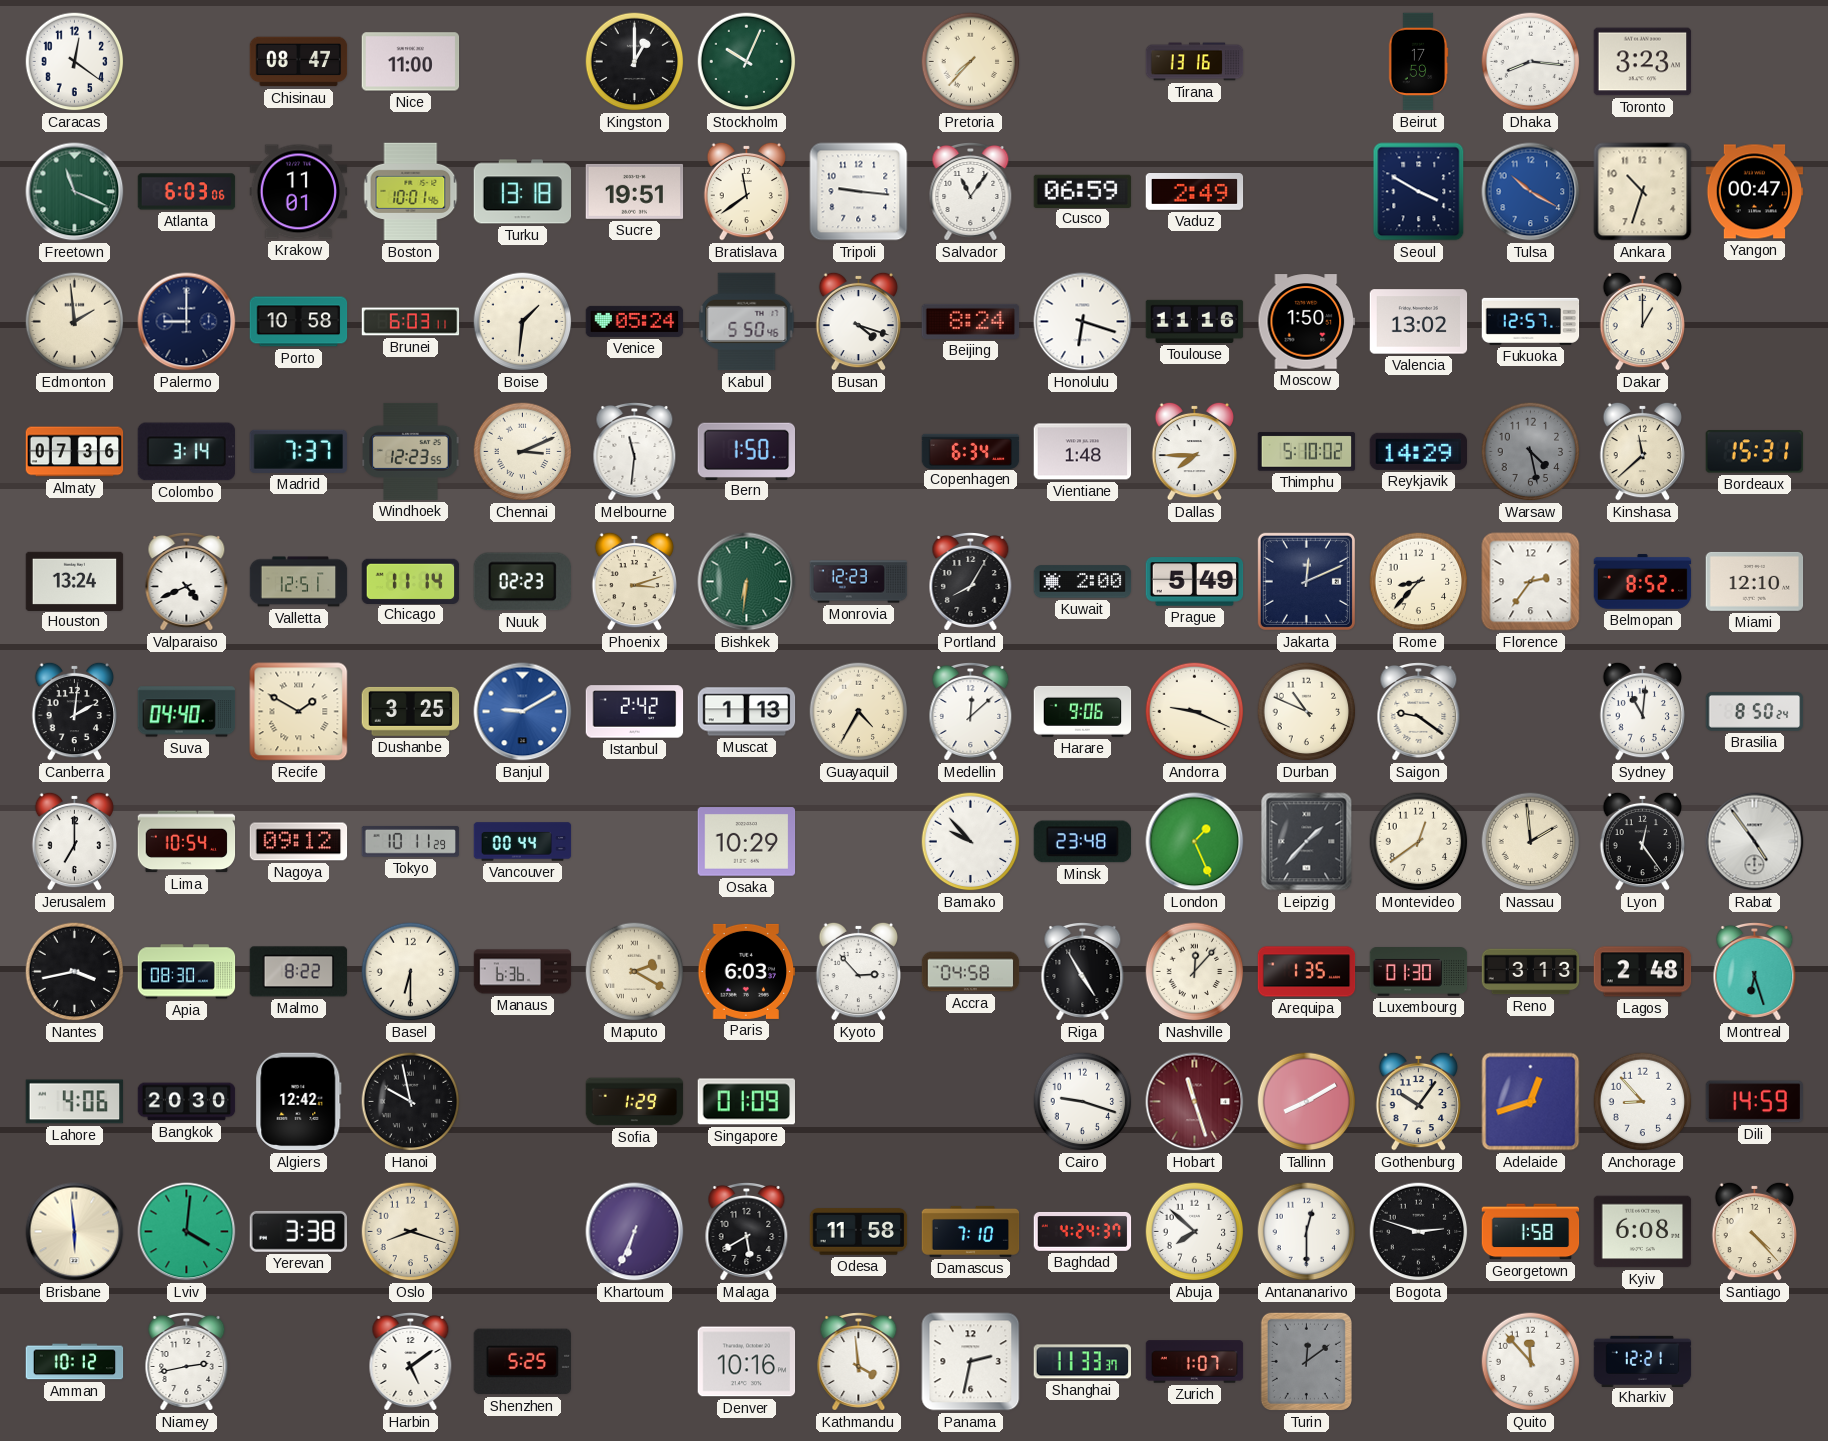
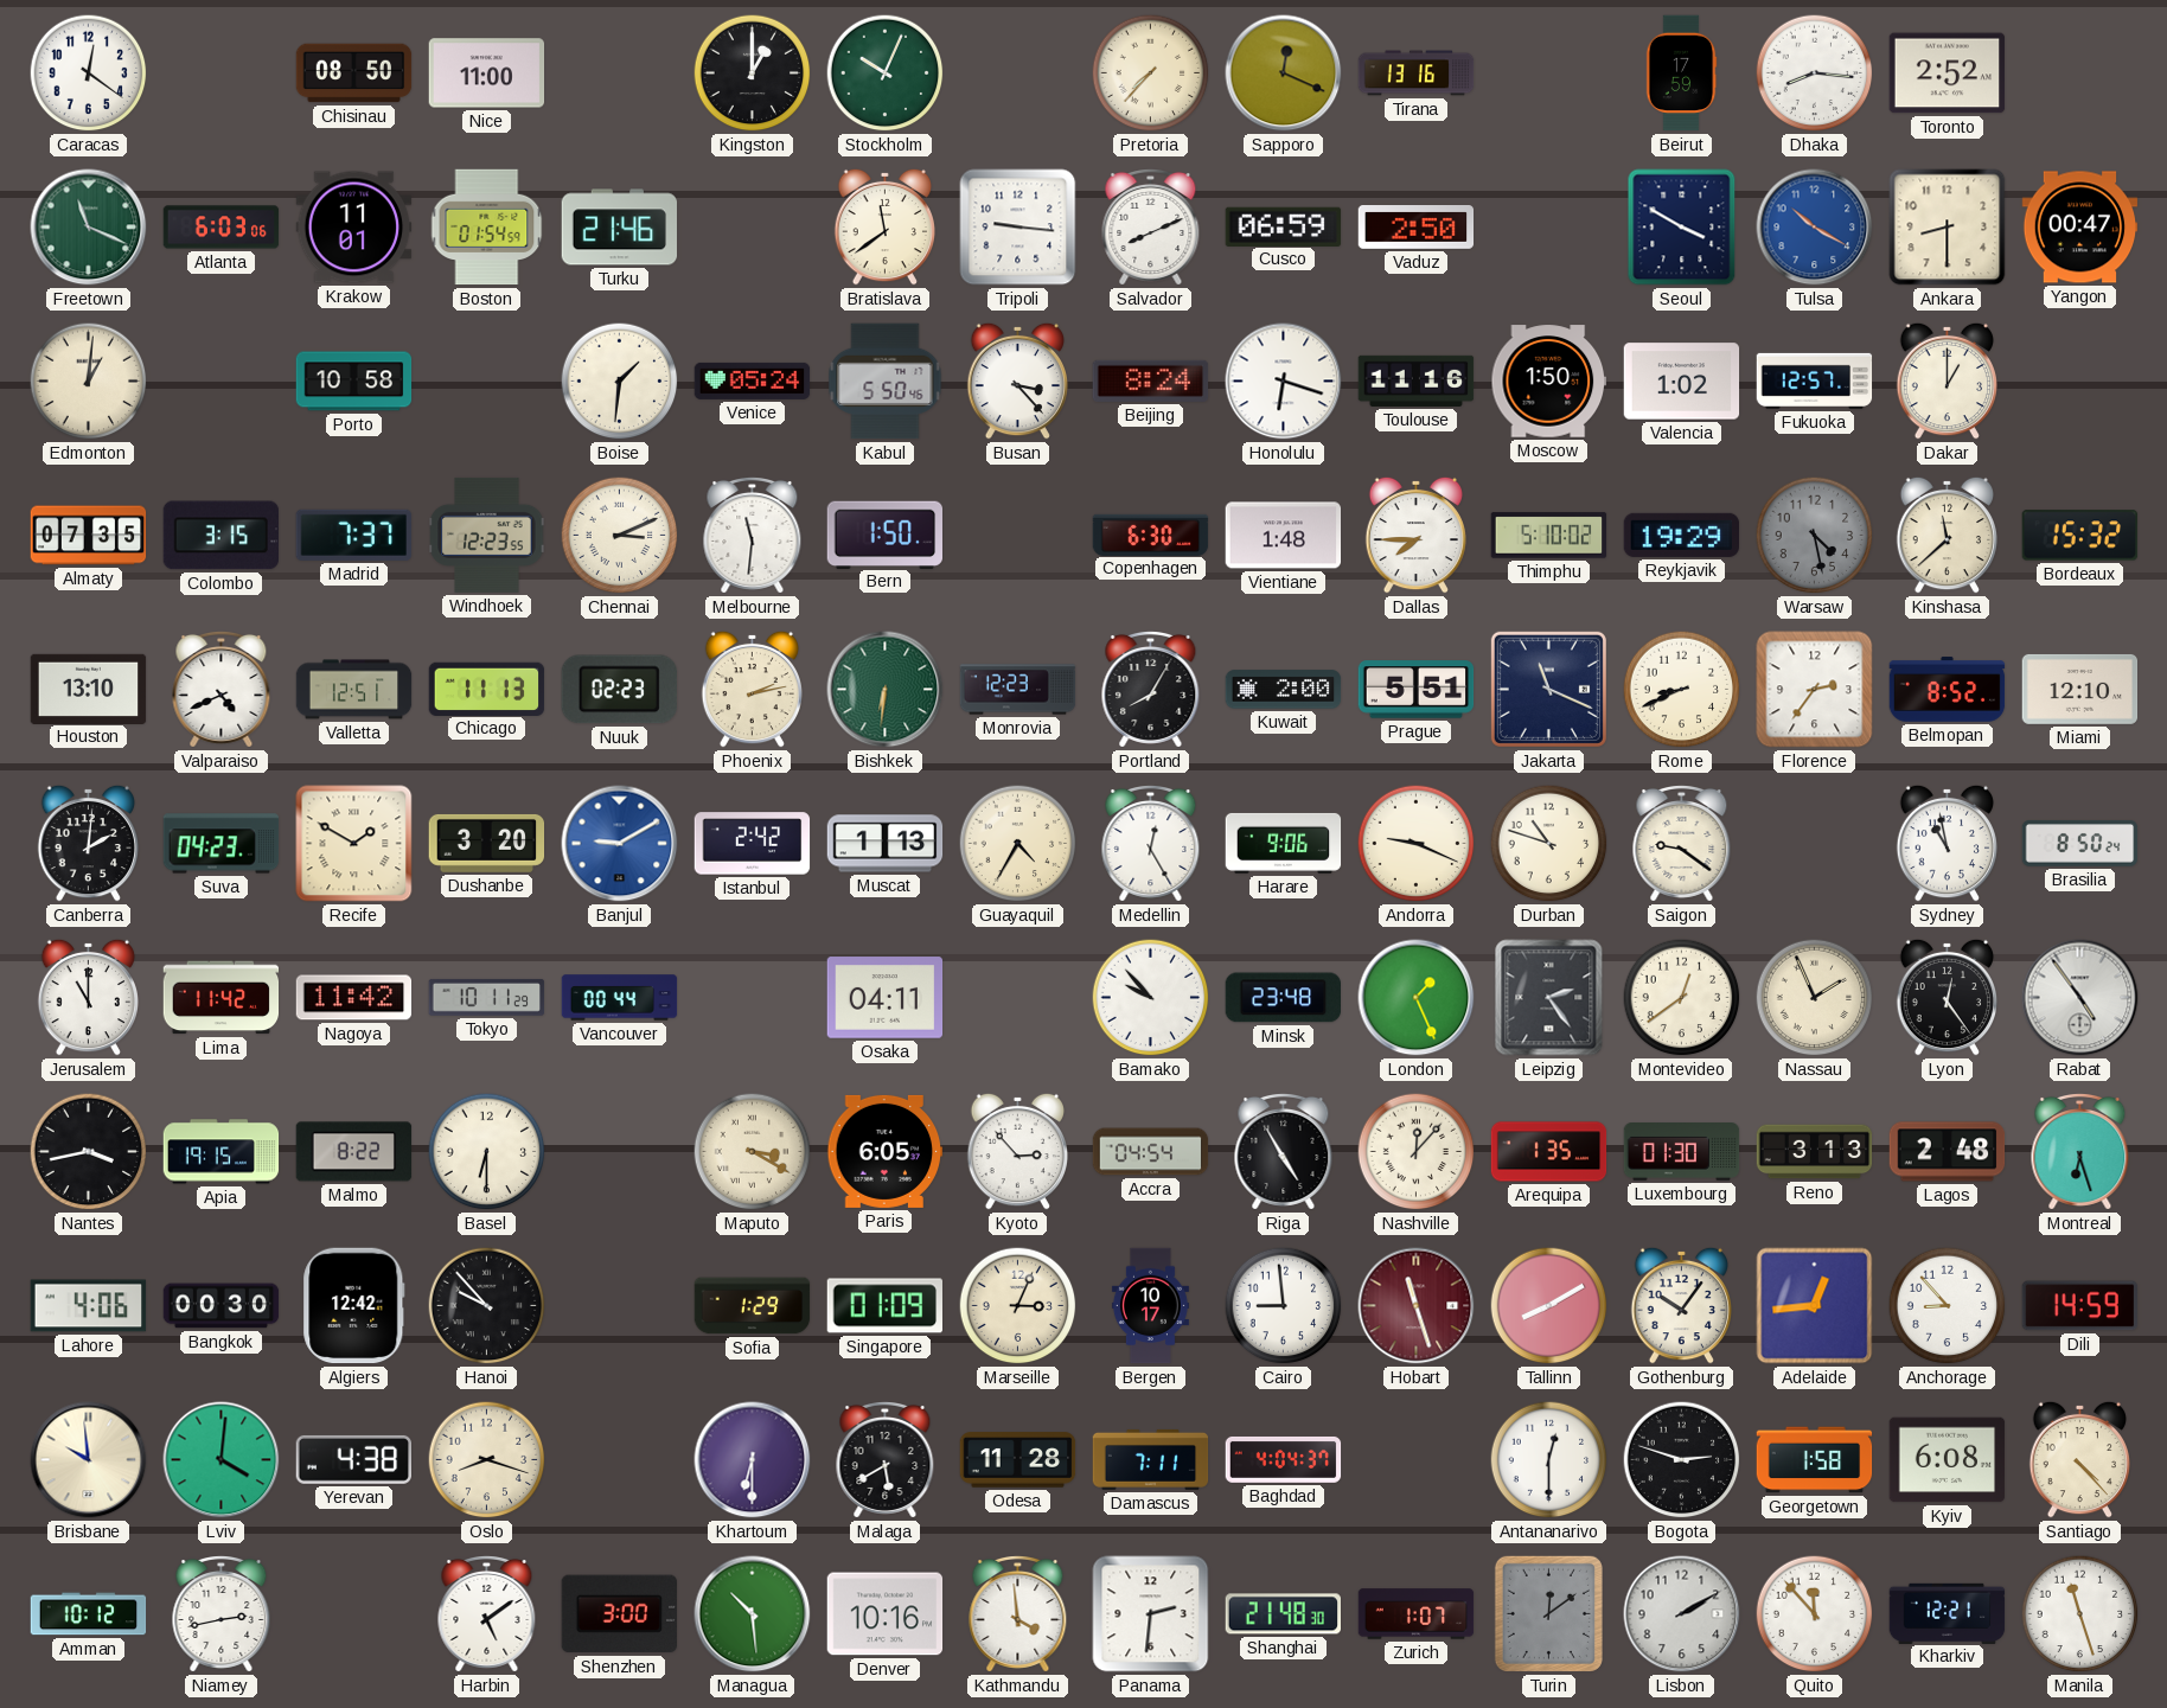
Chisinau: 08:47 -> 08:50
Sapporo: none -> 12:19
Toronto: 3:23 -> 2:52
Boston: 10:01 -> 01:54
Turku: 13:18 -> 21:46
Sucre: 19:51 -> none
Salvador: 11:06 -> 8:11
Vaduz: 2:49 -> 2:50
Ankara: 10:33 -> 8:30
Edmonton: 1:59 -> 1:01
Palermo: 9:00 -> none
Brunei: 6:03 -> none
Busan: 4:18 -> 3:23
Valencia: 13:02 -> 1:02
Almaty: 07:36 -> 07:35
Colombo: 3:14 -> 3:15
Copenhagen: 6:34 -> 6:30
Reykjavik: 14:29 -> 19:29
Bordeaux: 15:31 -> 15:32
Houston: 13:24 -> 13:10
Chicago: 11:14 -> 11:13
Phoenix: 3:12 -> 2:13
Prague: 5:49 -> 5:51
Jakarta: 12:11 -> 11:19
Rome: 8:37 -> 8:41
Suva: 04:40 -> 04:23
Dushanbe: 3:25 -> 3:20
Medellin: 12:08 -> 12:25
Durban: 10:49 -> 10:48
Sydney: 11:01 -> 10:58
Jerusalem: 7:00 -> 11:00
Lima: 10:54 -> 11:42
Nagoya: 09:12 -> 11:42
Osaka: 10:29 -> 04:11
Leipzig: 1:37 -> 2:24
Nassau: 1:59 -> 1:56
Apia: 08:30 -> 19:15
Manaus: 6:36 -> none
Maputo: 2:20 -> 3:20
Paris: 6:03 -> 6:05
Accra: 04:58 -> 04:54
Bangkok: 20:30 -> 00:30
Hanoi: 9:58 -> 9:53
Marseille: none -> 3:04
Bergen: none -> 10:17
Cairo: 9:18 -> 8:59
Adelaide: 12:42 -> 12:44
Brisbane: 5:59 -> 9:59
Yerevan: 3:38 -> 4:38
Khartoum: 6:34 -> 6:30
Odesa: 11:58 -> 11:28
Damascus: 7:10 -> 7:11
Baghdad: 4:24 -> 4:04
Abuja: 7:52 -> none
Shenzhen: 5:25 -> 3:00
Managua: none -> 10:29
Panama: 2:32 -> 2:31
Shanghai: 11:33 -> 21:48
Lisbon: none -> 2:10
Manila: none -> 11:27
